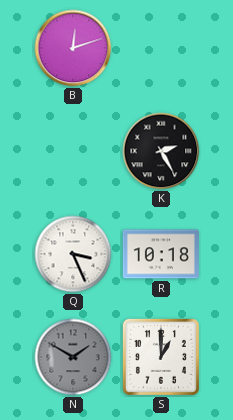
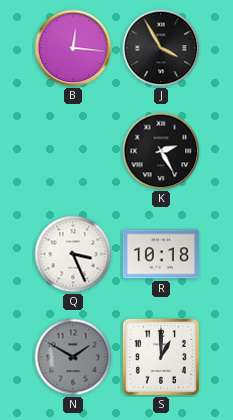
B: 12:12 -> 12:16
J: none -> 3:55
